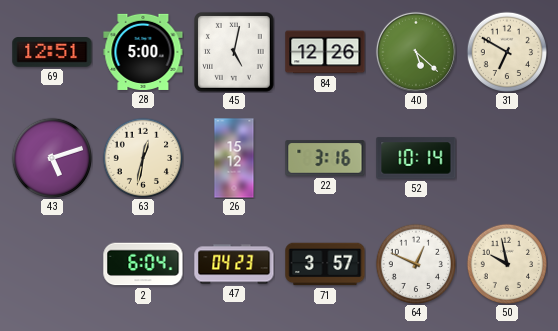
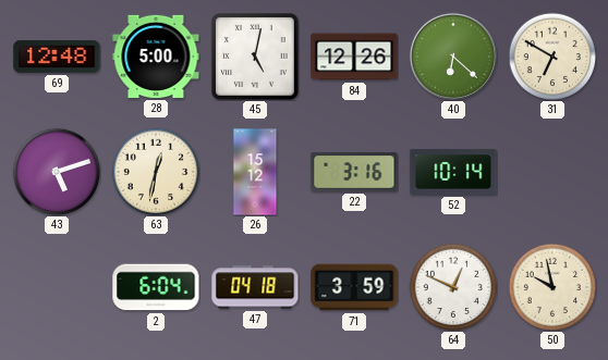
69: 12:51 -> 12:48
40: 5:22 -> 6:22
47: 04:23 -> 04:18
71: 3:57 -> 3:59
